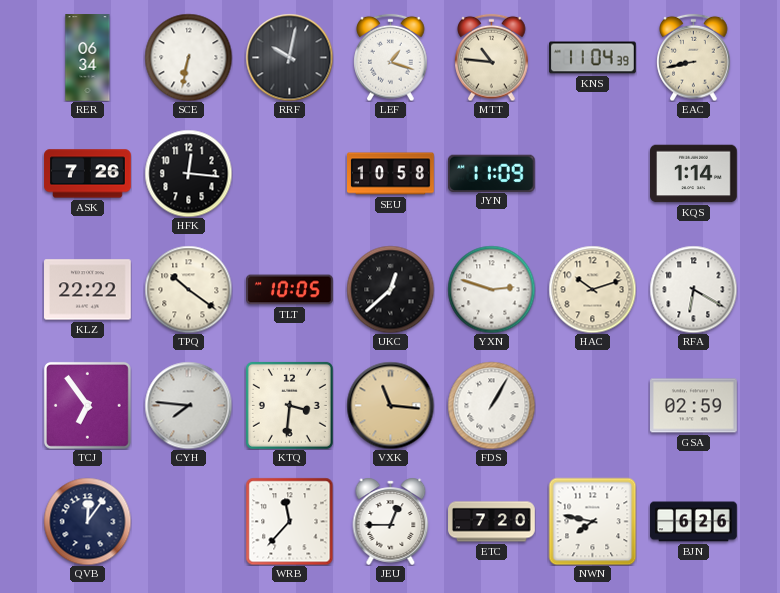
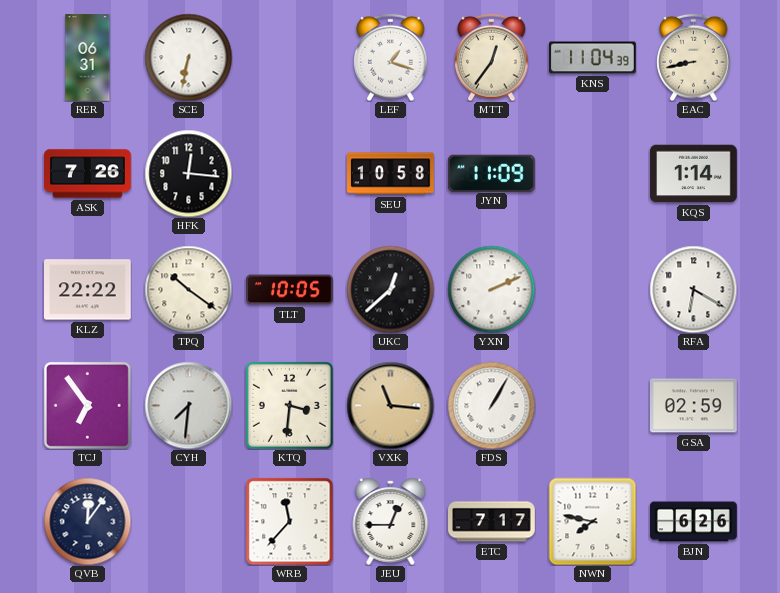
RER: 06:34 -> 06:31
RRF: 10:02 -> none
MTT: 10:46 -> 12:36
YXN: 2:48 -> 2:11
HAC: 10:12 -> none
CYH: 7:46 -> 7:31
ETC: 7:20 -> 7:17
